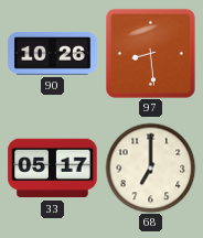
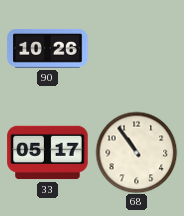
97: 8:29 -> none
68: 7:00 -> 10:54
